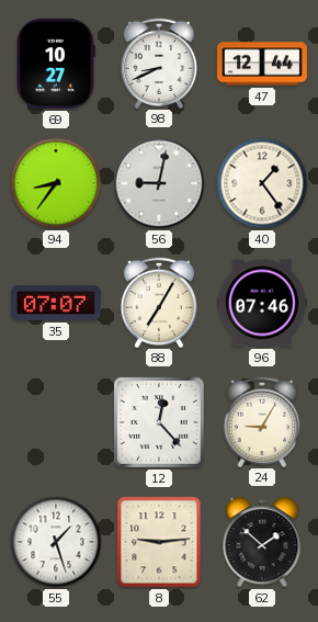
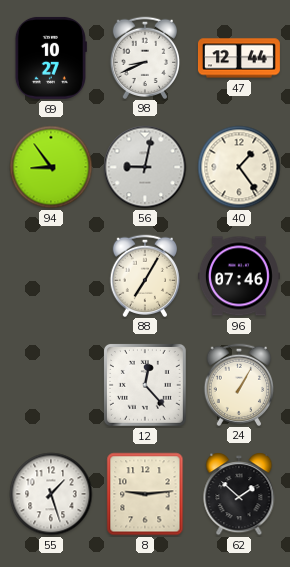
94: 8:36 -> 8:54
35: 07:07 -> none
24: 9:05 -> 1:05
